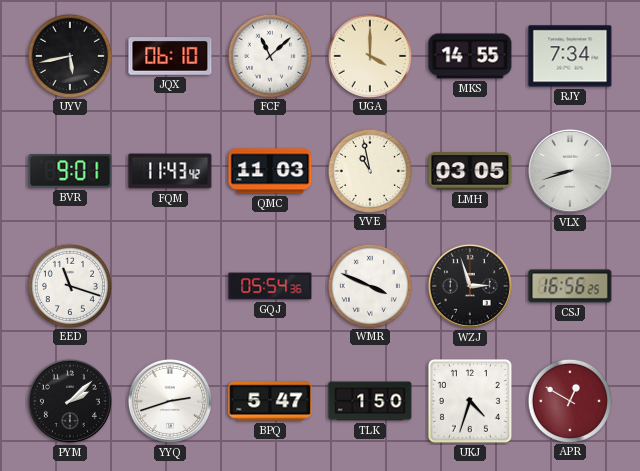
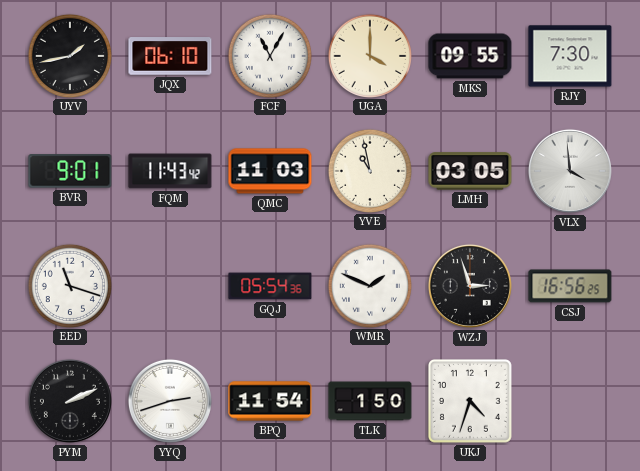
UYV: 5:43 -> 1:43
FCF: 11:08 -> 11:05
MKS: 14:55 -> 09:55
RJY: 7:34 -> 7:30
VLX: 8:42 -> 3:59
WMR: 3:49 -> 1:49
PYM: 2:08 -> 2:11
BPQ: 5:47 -> 11:54
APR: 12:50 -> none
